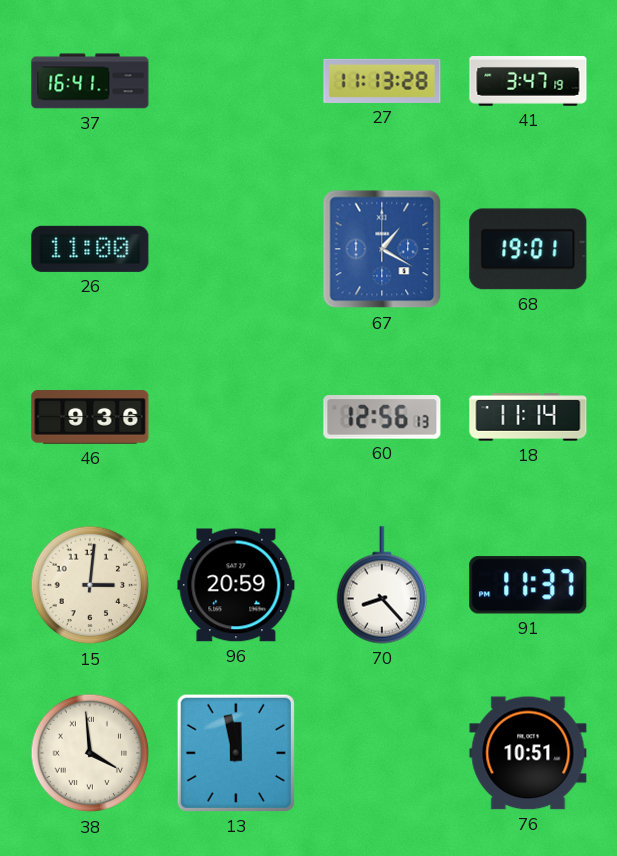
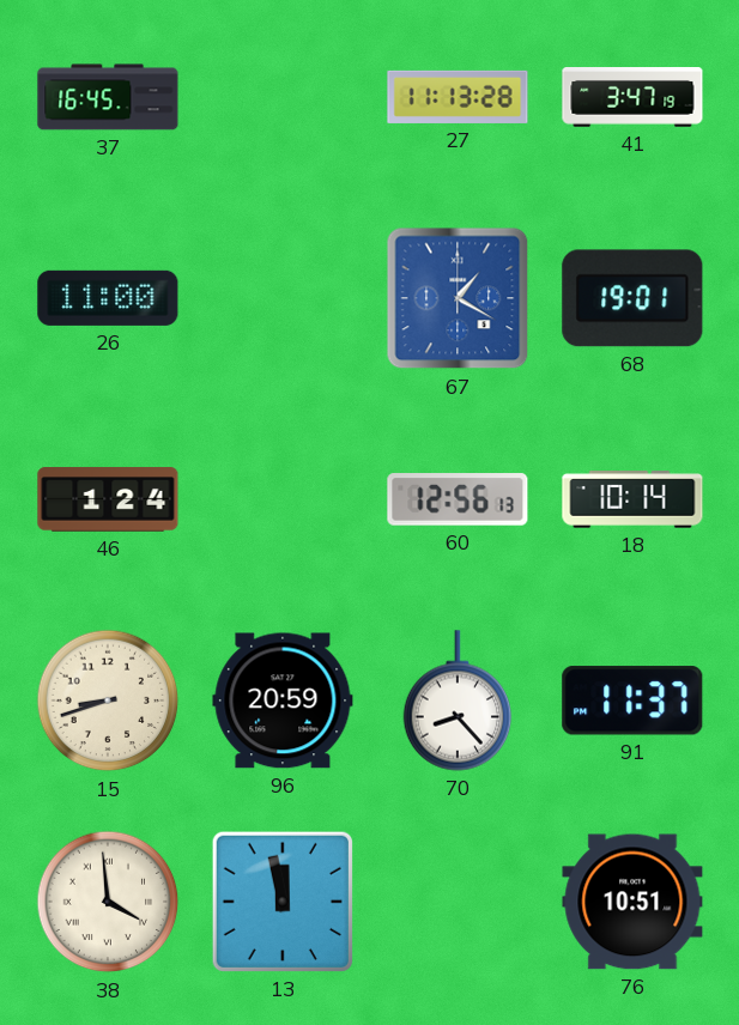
37: 16:41 -> 16:45
46: 9:36 -> 1:24
18: 11:14 -> 10:14
15: 3:01 -> 8:42
